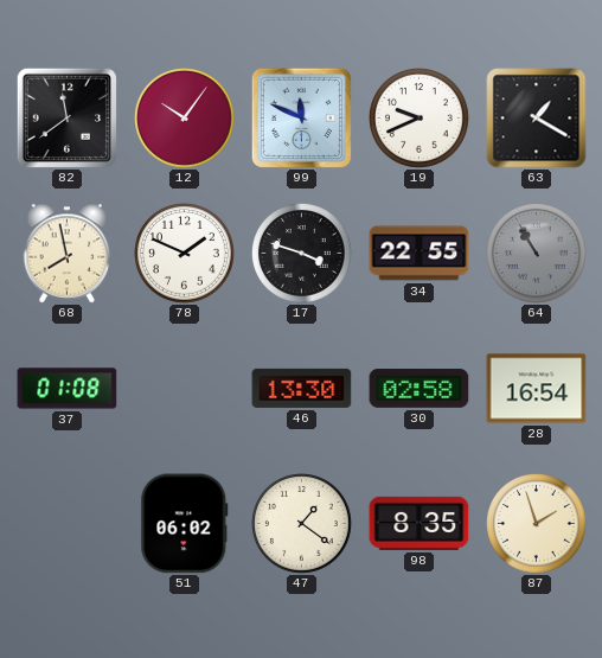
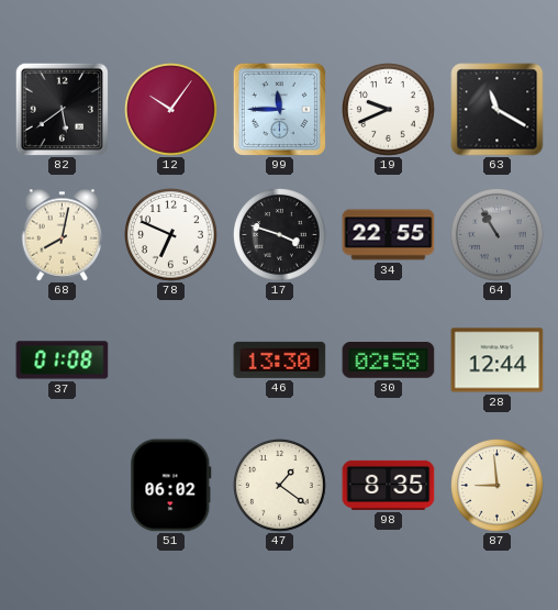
82: 11:39 -> 5:39
99: 11:49 -> 11:45
63: 1:20 -> 11:20
68: 7:58 -> 8:02
78: 1:49 -> 6:49
28: 16:54 -> 12:44
87: 1:57 -> 8:59
